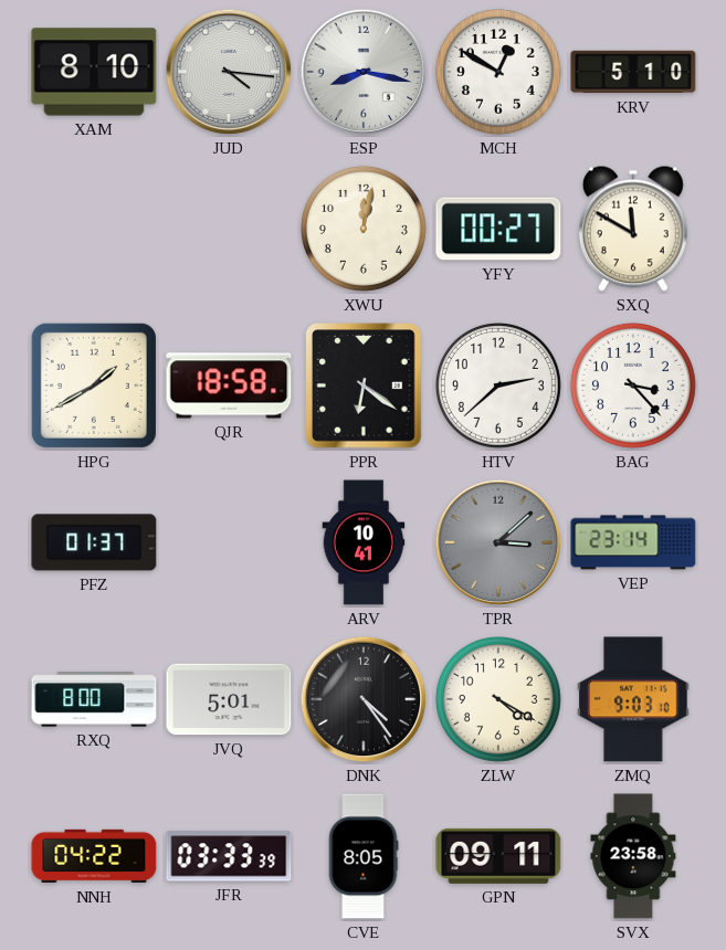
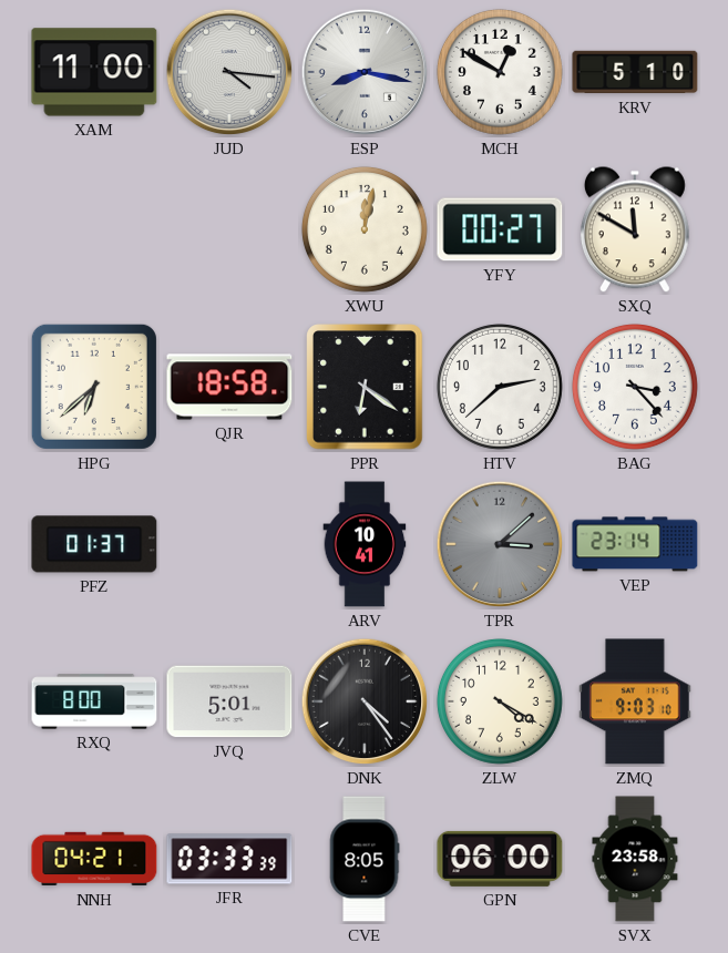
XAM: 8:10 -> 11:00
HPG: 1:40 -> 6:38
NNH: 04:22 -> 04:21
GPN: 09:11 -> 06:00
